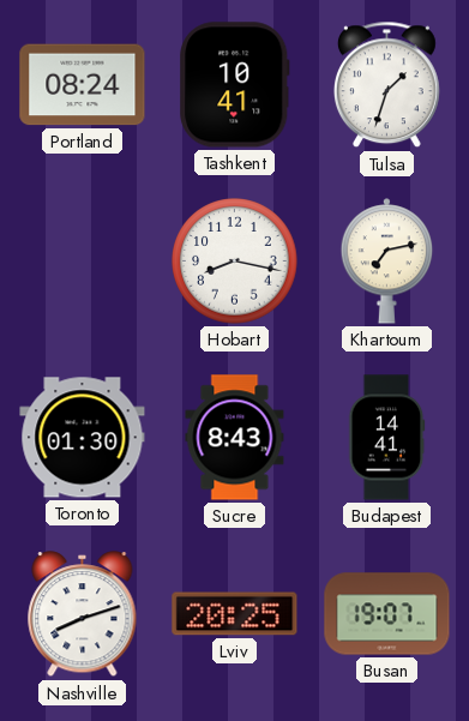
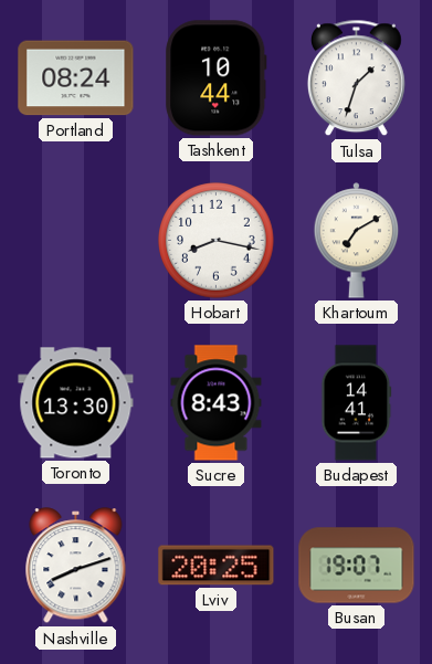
Tashkent: 10:41 -> 10:44
Khartoum: 7:13 -> 7:10
Toronto: 01:30 -> 13:30
